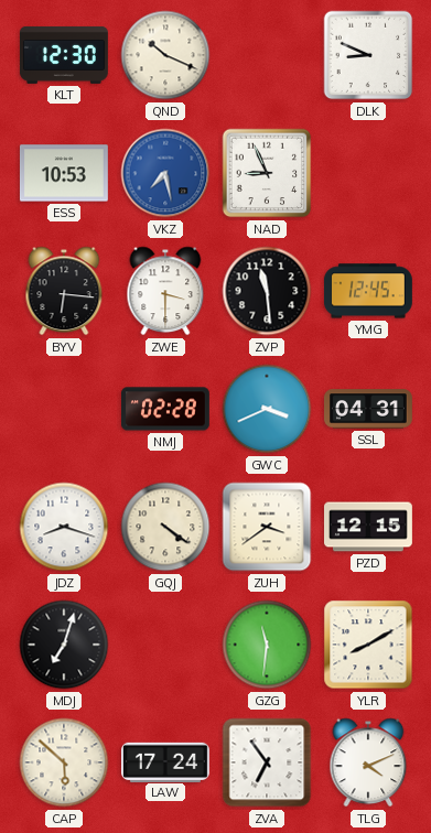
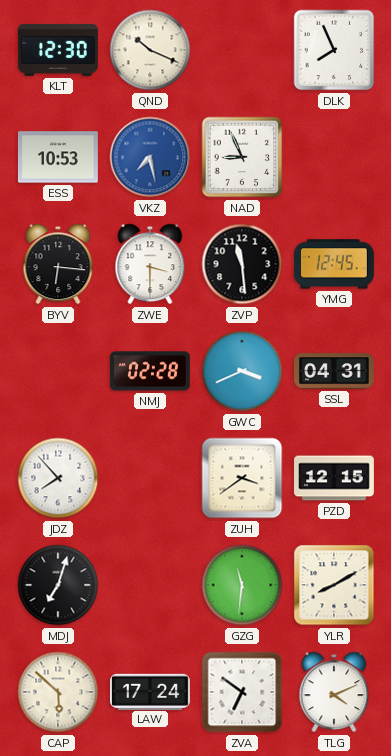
DLK: 8:49 -> 7:56
JDZ: 8:18 -> 7:53
GQJ: 4:21 -> none
ZVA: 6:54 -> 6:51
